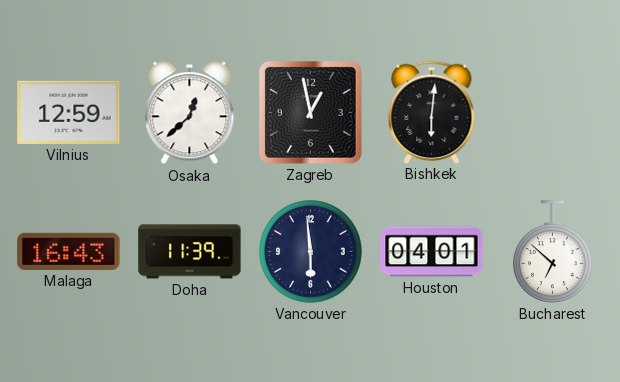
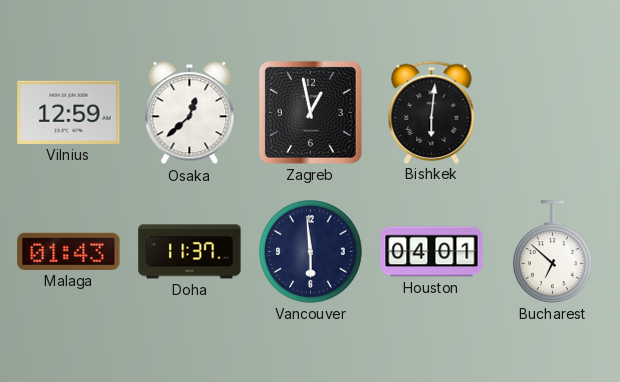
Malaga: 16:43 -> 01:43
Doha: 11:39 -> 11:37
